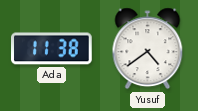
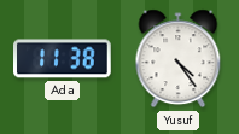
Yusuf: 4:39 -> 4:24
